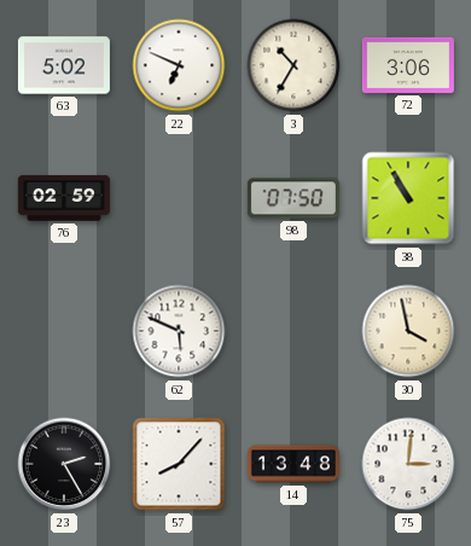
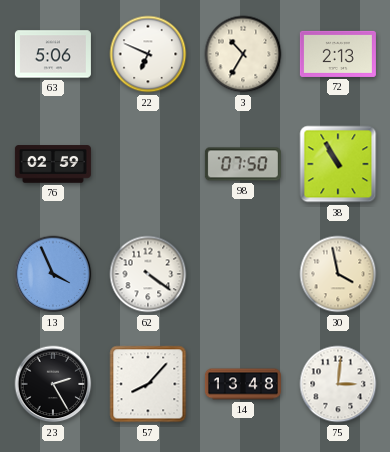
63: 5:02 -> 5:06
72: 3:06 -> 2:13
13: none -> 3:56
62: 5:49 -> 4:21
